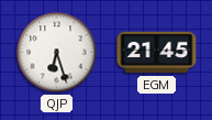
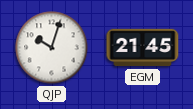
QJP: 6:27 -> 10:03
